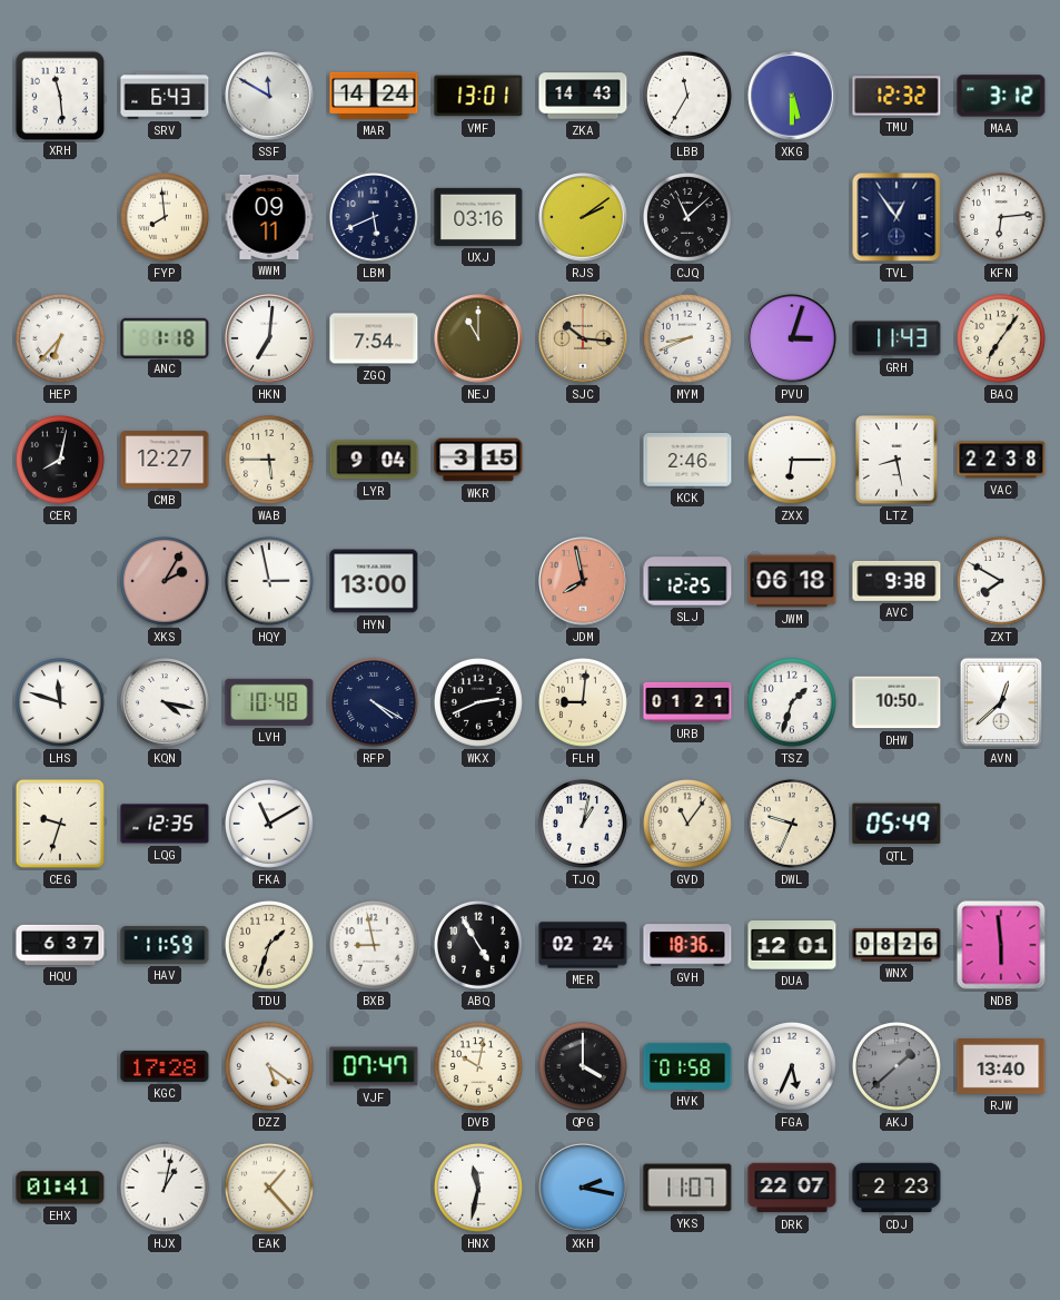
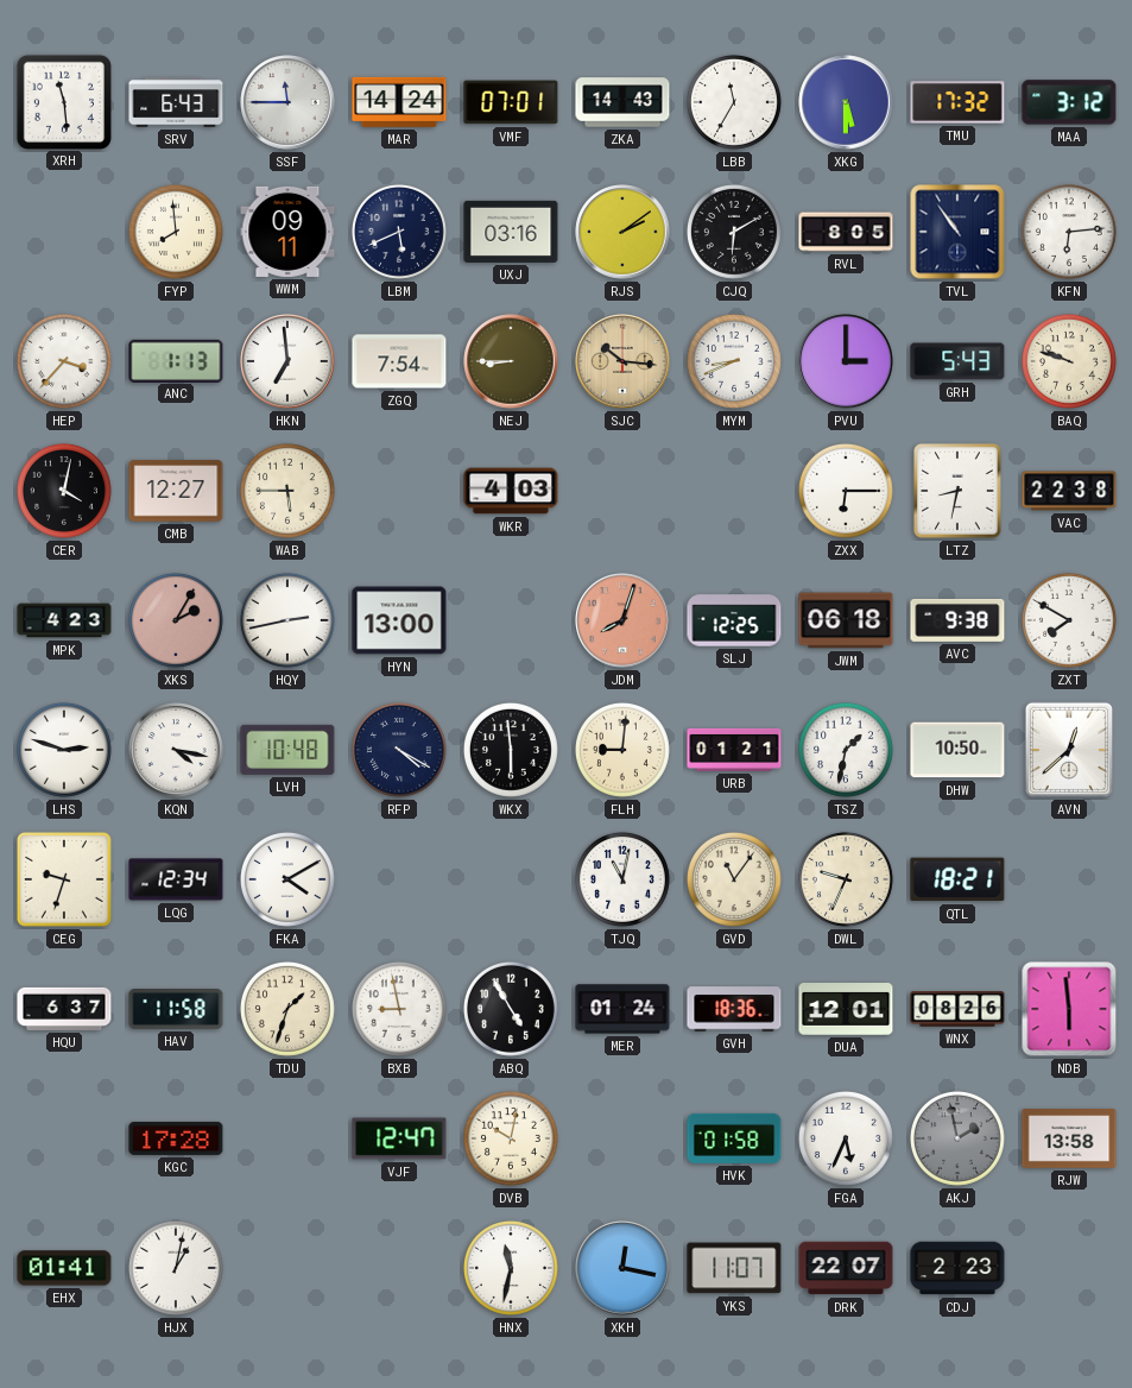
SSF: 11:50 -> 11:45
VMF: 13:01 -> 07:01
TMU: 12:32 -> 17:32
CJQ: 11:08 -> 6:10
RVL: none -> 8:05
TVL: 12:54 -> 10:54
HEP: 6:37 -> 3:37
ANC: 1:18 -> 1:13
HKN: 7:01 -> 6:59
NEJ: 11:00 -> 8:45
PVU: 3:03 -> 3:00
GRH: 11:43 -> 5:43
BAQ: 7:06 -> 9:48
CER: 8:02 -> 4:02
LYR: 9:04 -> none
WKR: 3:15 -> 4:03
KCK: 2:46 -> none
LTZ: 8:28 -> 8:32
MPK: none -> 4:23
HQY: 2:58 -> 2:43
JDM: 7:58 -> 8:03
LHS: 11:48 -> 2:48
WKX: 2:41 -> 5:59
TSZ: 1:33 -> 1:32
LQG: 12:35 -> 12:34
FKA: 11:10 -> 4:10
TJQ: 1:02 -> 11:02
QTL: 05:49 -> 18:21
HAV: 11:59 -> 11:58
MER: 02:24 -> 01:24
DZZ: 5:21 -> none
VJF: 07:47 -> 12:47
QPG: 4:00 -> none
AKJ: 1:38 -> 1:58
RJW: 13:40 -> 13:58
EAK: 1:23 -> none
XKH: 2:17 -> 12:17
